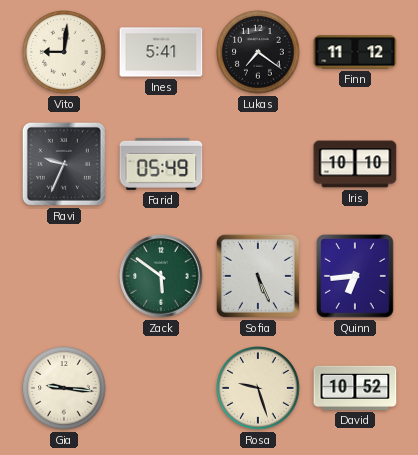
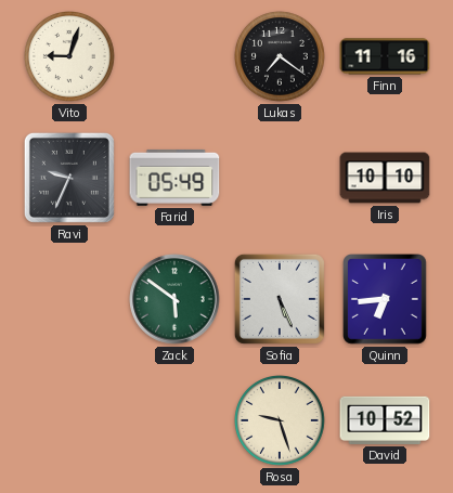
Vito: 9:01 -> 9:03
Ines: 5:41 -> none
Finn: 11:12 -> 11:16
Gia: 9:16 -> none
